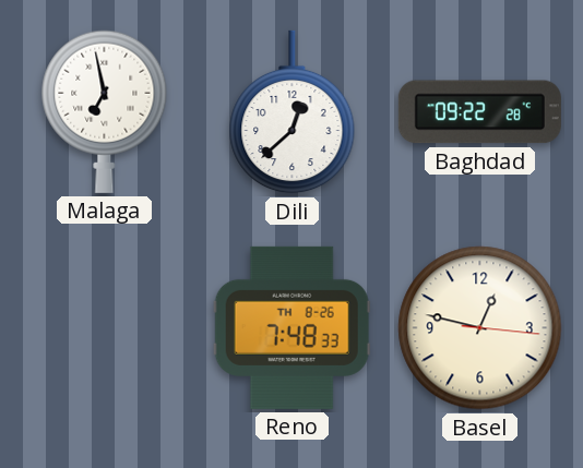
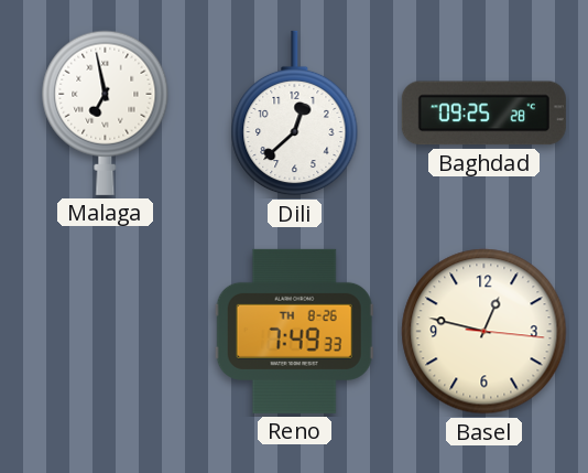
Baghdad: 09:22 -> 09:25
Reno: 7:48 -> 7:49
